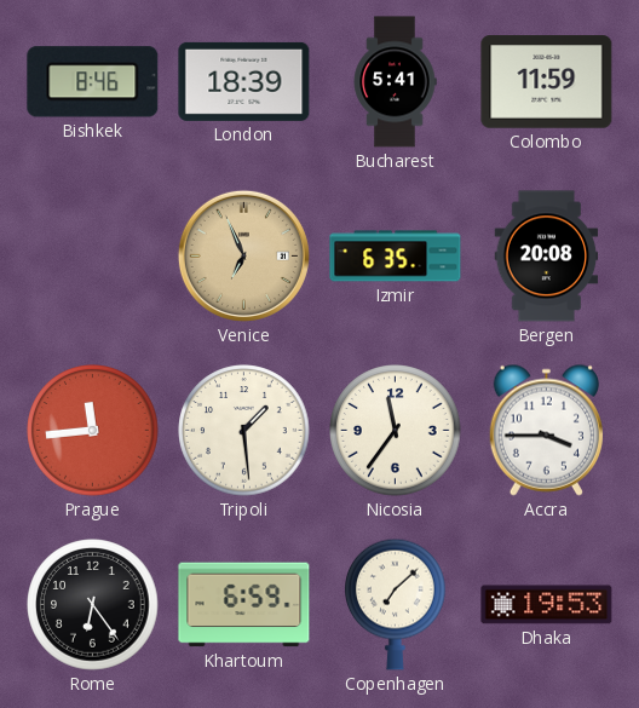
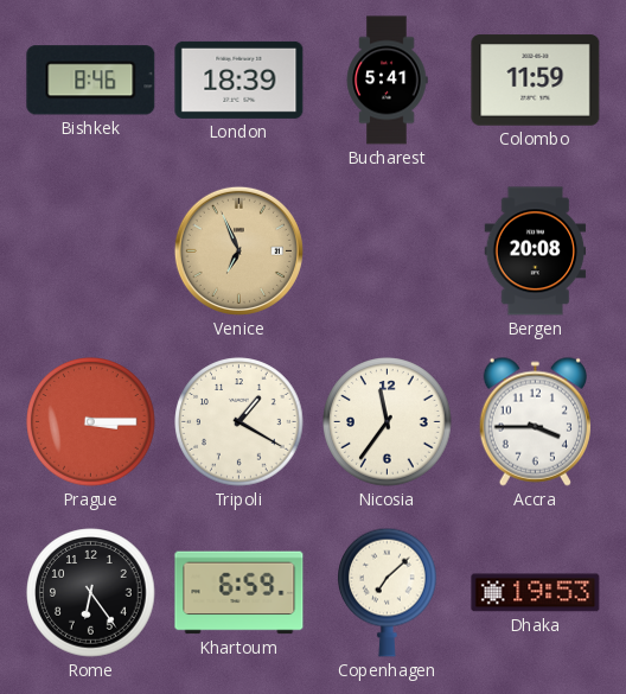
Izmir: 6:35 -> none
Prague: 11:44 -> 3:15
Tripoli: 1:29 -> 1:20
